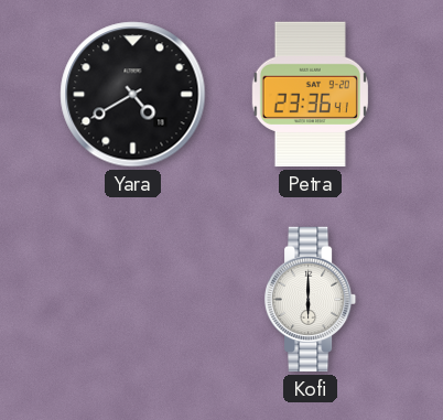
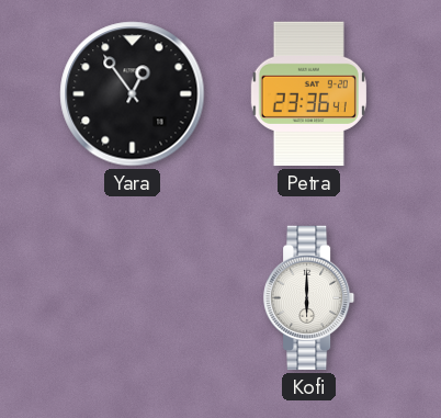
Yara: 4:40 -> 12:54
